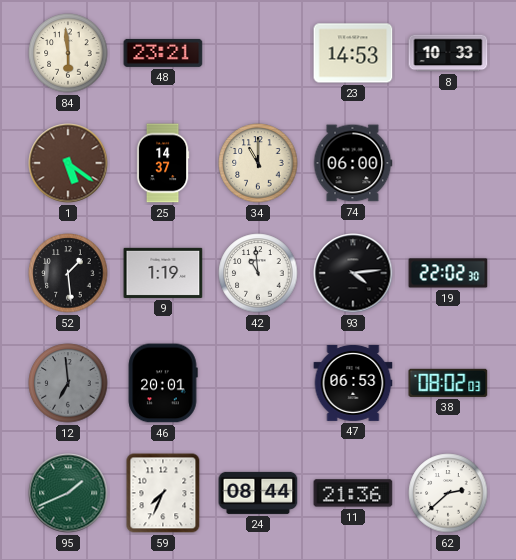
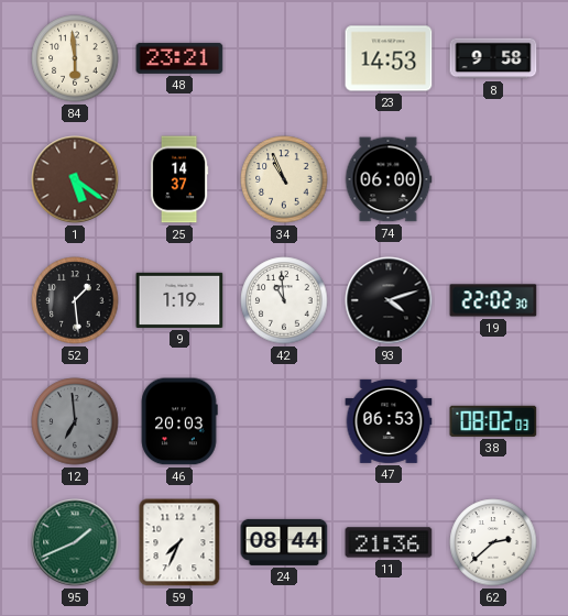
8: 10:33 -> 9:58
34: 11:00 -> 10:56
93: 4:14 -> 4:12
46: 20:01 -> 20:03
